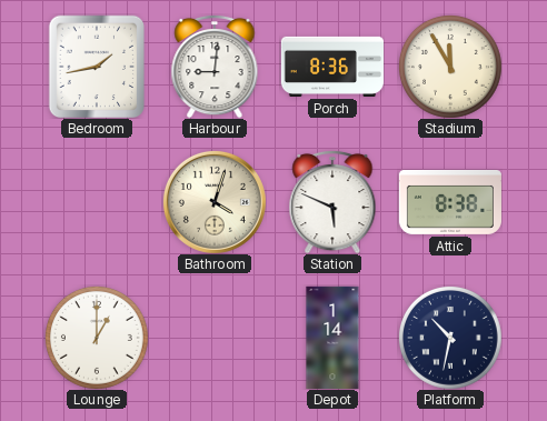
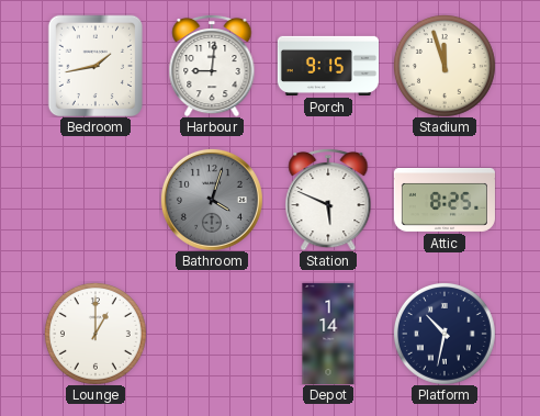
Porch: 8:36 -> 9:15
Stadium: 11:55 -> 11:57
Bathroom dial: cream -> grey
Attic: 8:38 -> 8:25
